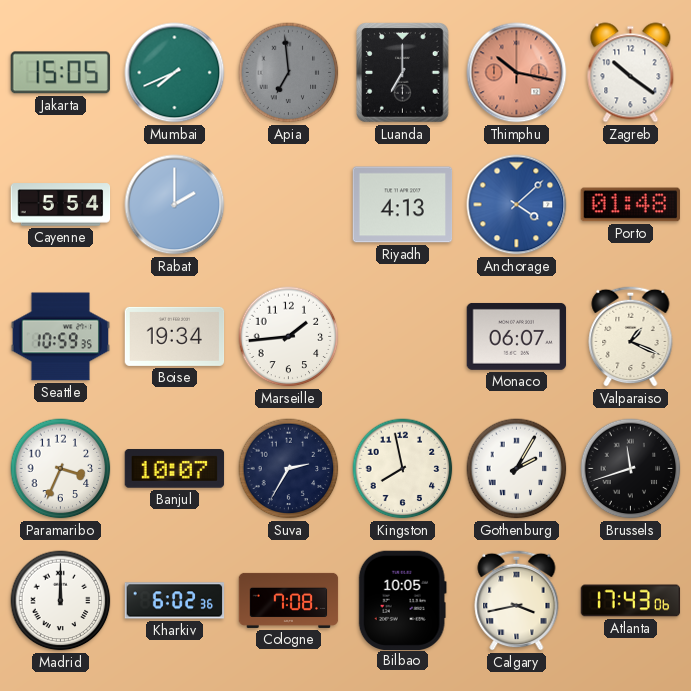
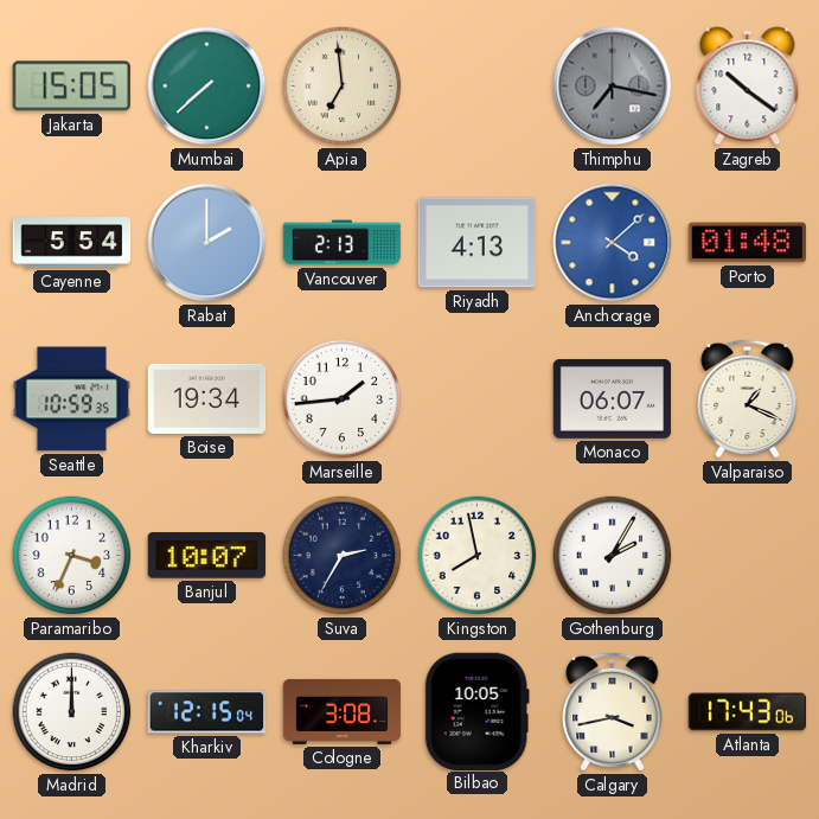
Mumbai: 7:41 -> 7:38
Apia dial: grey -> cream
Luanda: 7:00 -> none
Thimphu: 10:17 -> 7:17
Thimphu dial: salmon -> grey
Vancouver: none -> 2:13
Brussels: 11:42 -> none
Kharkiv: 6:02 -> 12:15
Cologne: 7:08 -> 3:08
